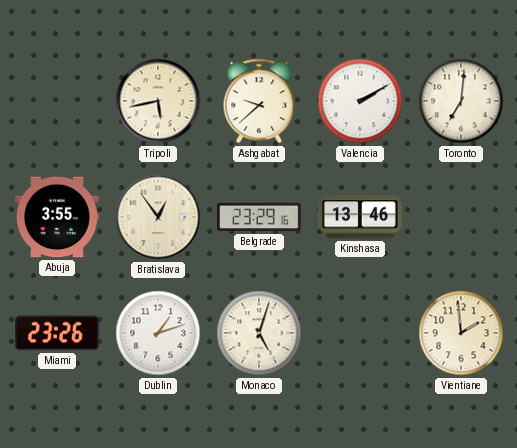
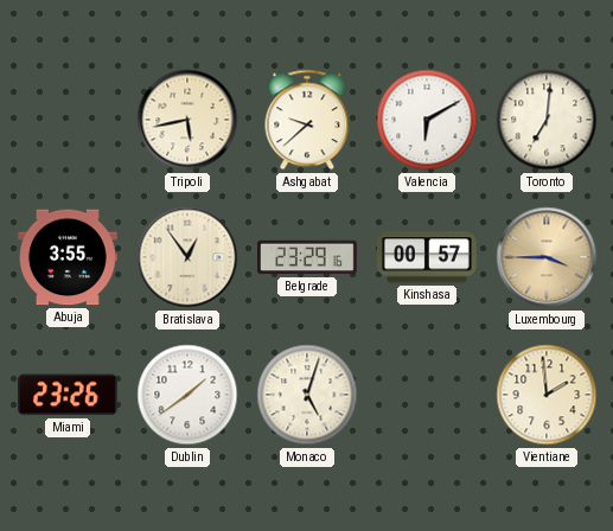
Valencia: 2:10 -> 6:10
Kinshasa: 13:46 -> 00:57
Luxembourg: none -> 3:45
Dublin: 1:12 -> 1:39
